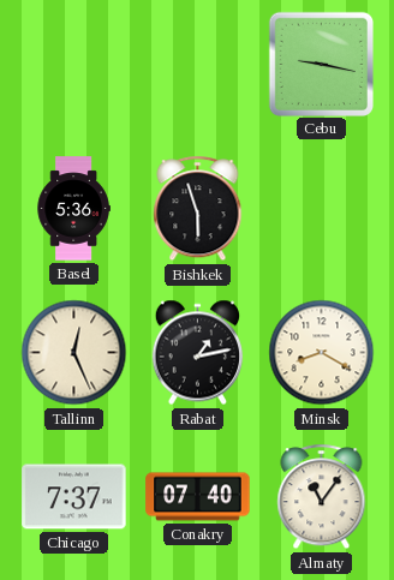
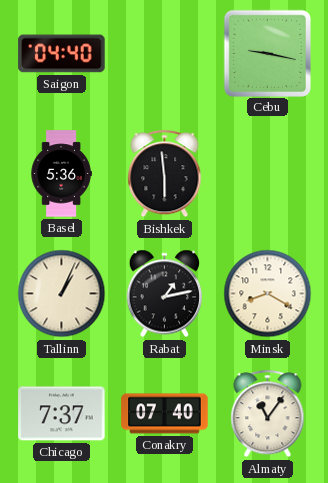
Saigon: none -> 04:40
Bishkek: 5:57 -> 5:59
Tallinn: 12:26 -> 1:04
